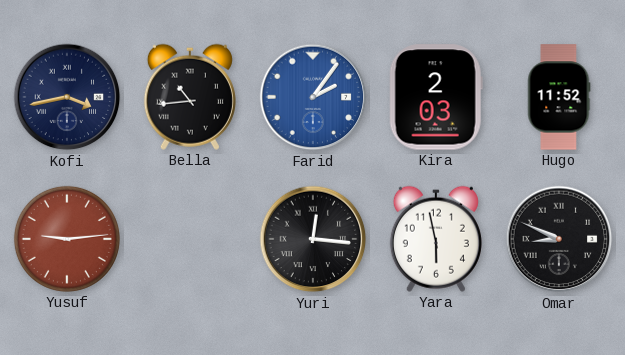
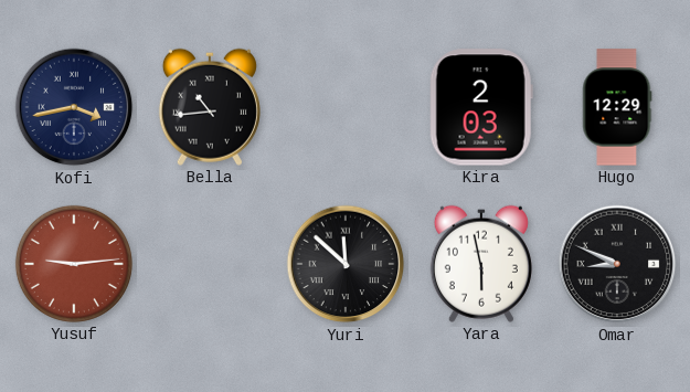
Farid: 2:06 -> none
Hugo: 11:52 -> 12:29
Yuri: 12:16 -> 11:52
